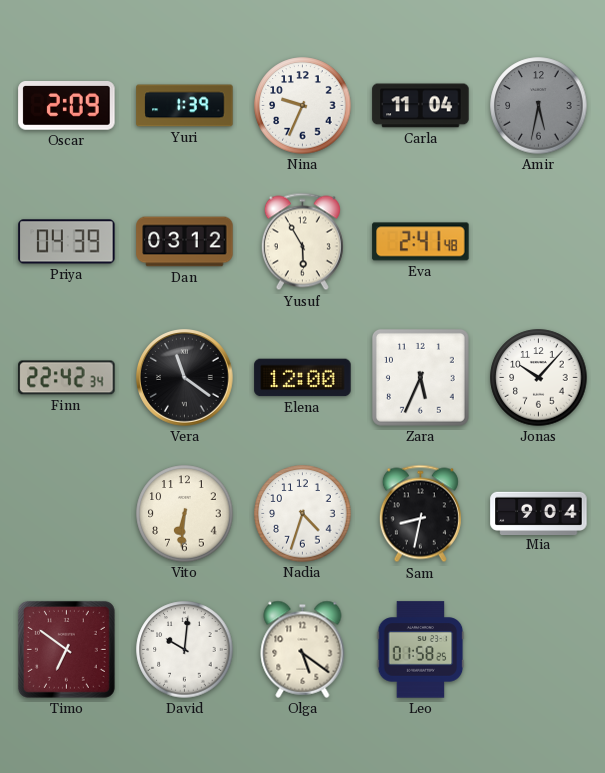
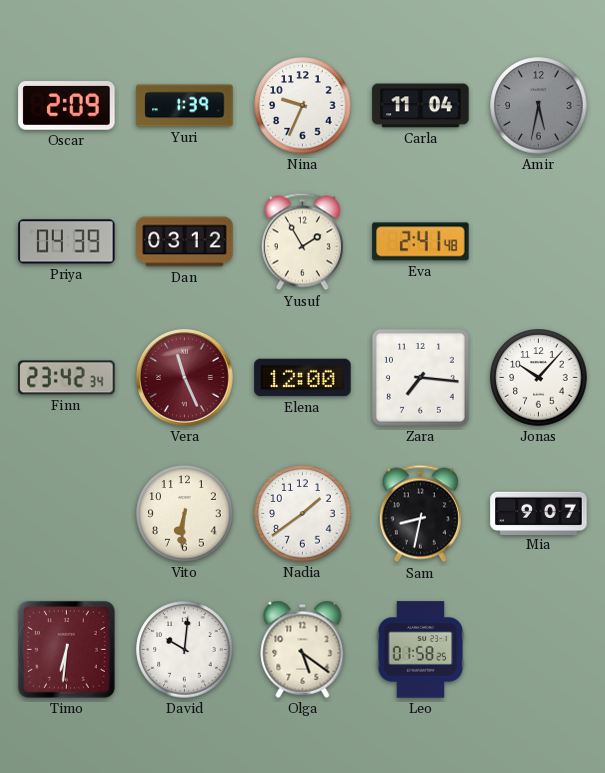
Yusuf: 5:55 -> 1:55
Finn: 22:42 -> 23:42
Vera: 11:21 -> 11:26
Vera dial: black -> burgundy
Zara: 5:34 -> 7:16
Nadia: 4:33 -> 1:39
Mia: 9:04 -> 9:07
Timo: 6:51 -> 6:31
